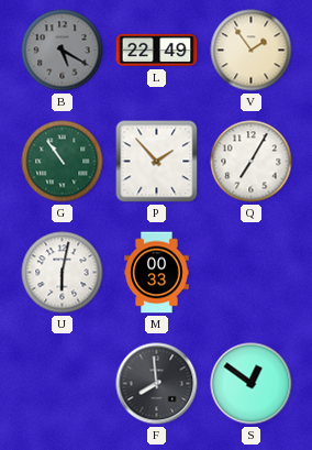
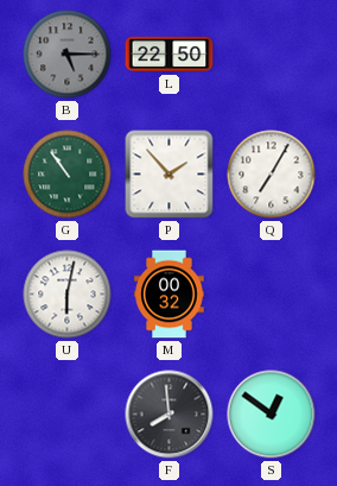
B: 5:20 -> 5:15
L: 22:49 -> 22:50
V: 1:54 -> none
M: 00:33 -> 00:32
